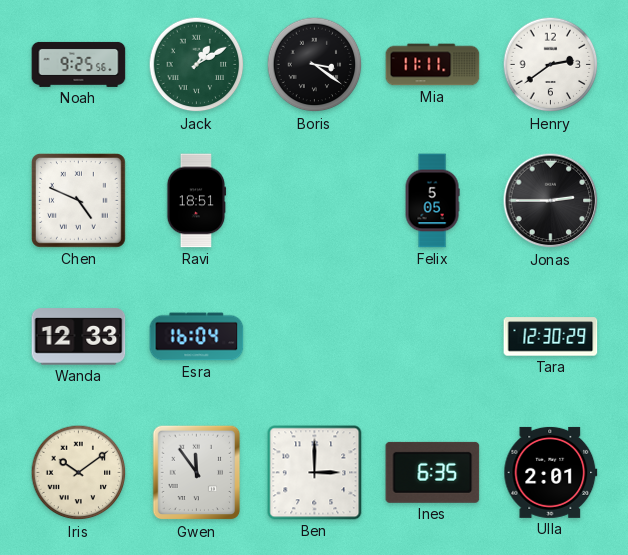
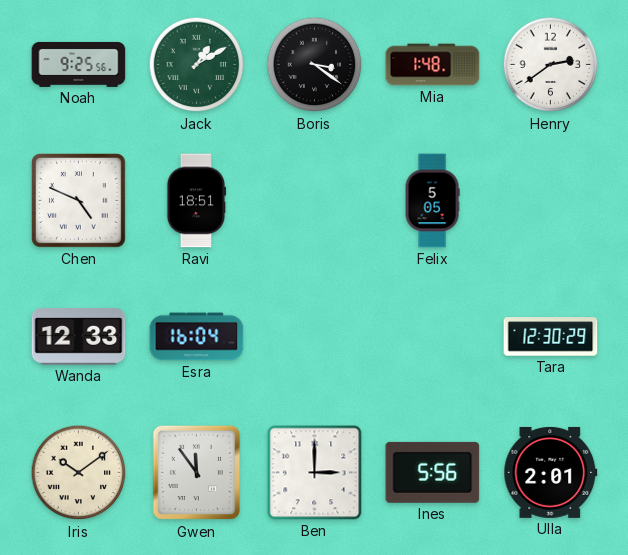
Mia: 11:11 -> 1:48
Jonas: 2:45 -> none
Ines: 6:35 -> 5:56
